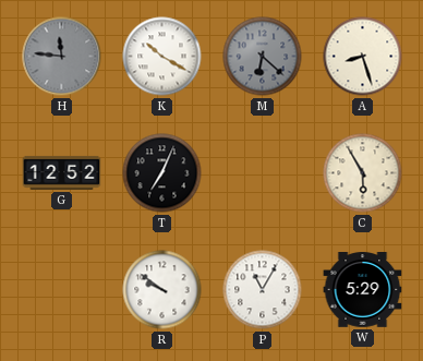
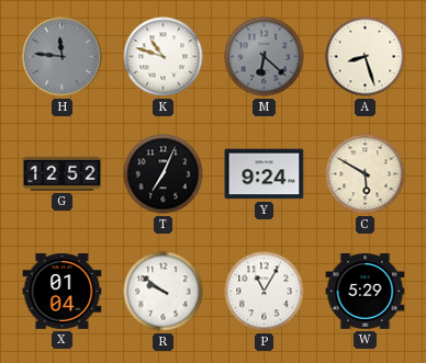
K: 10:20 -> 10:48
Y: none -> 9:24
C: 5:55 -> 5:50
X: none -> 01:04
